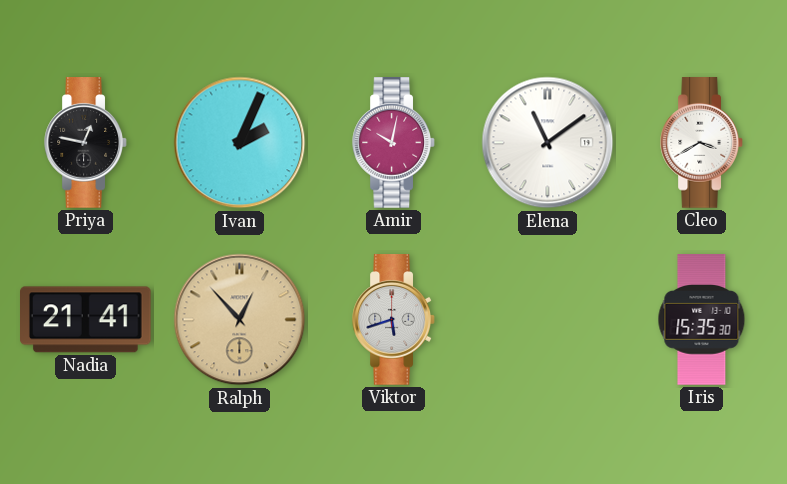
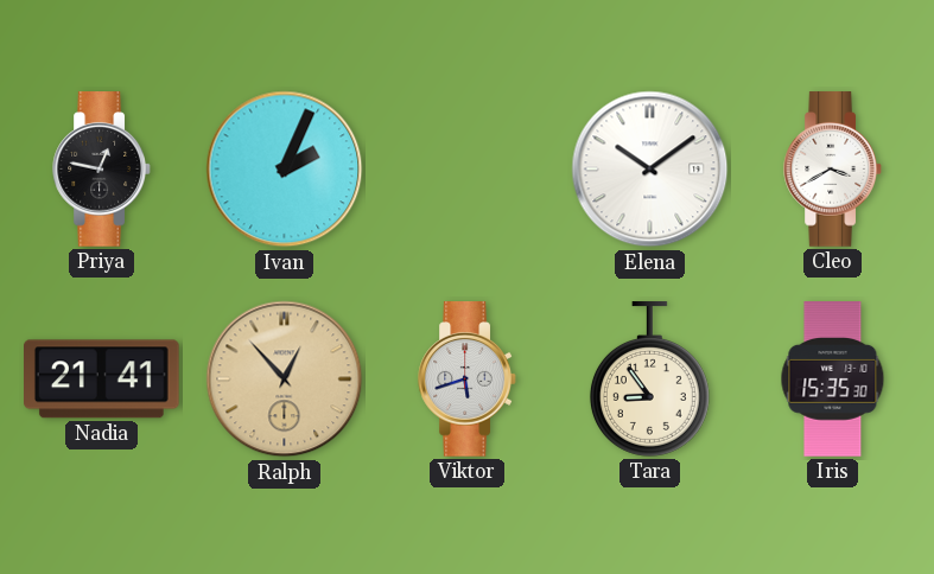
Amir: 10:02 -> none
Elena: 11:09 -> 10:09
Tara: none -> 8:54
